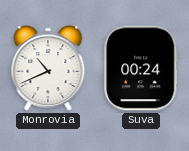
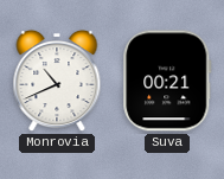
Suva: 00:24 -> 00:21
